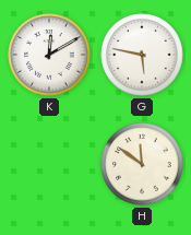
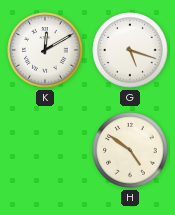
G: 5:47 -> 5:18
H: 11:51 -> 4:51
